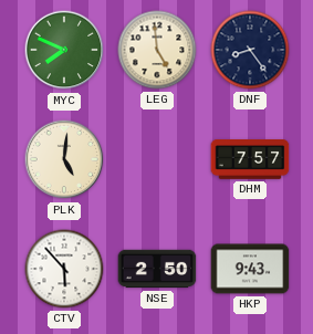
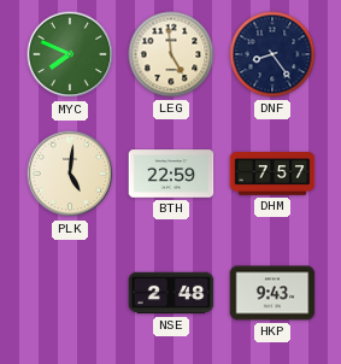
BTH: none -> 22:59
CTV: 5:53 -> none
NSE: 2:50 -> 2:48
